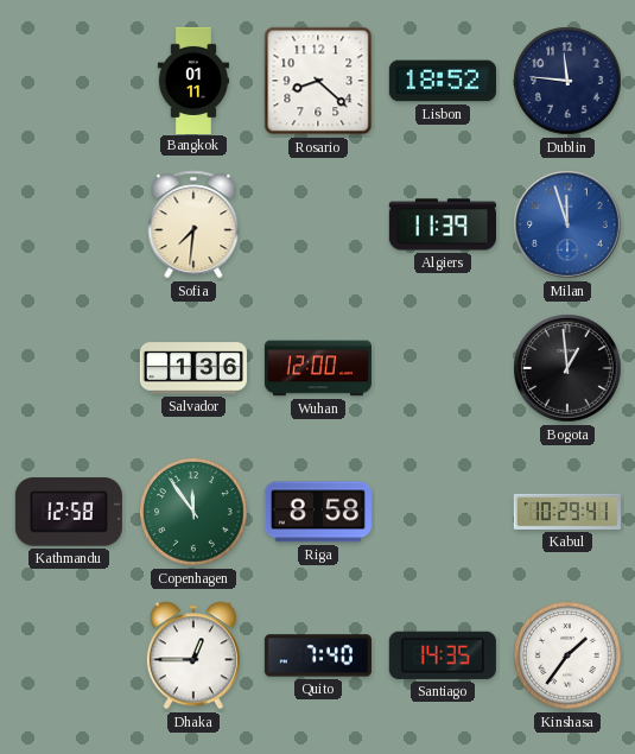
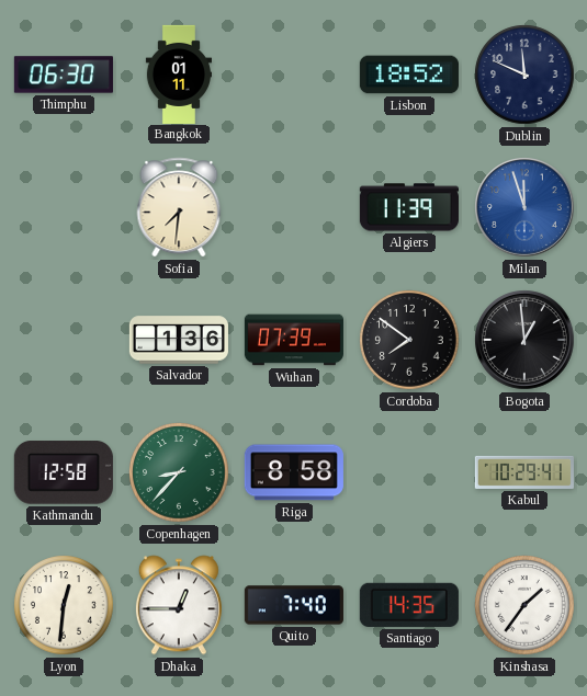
Thimphu: none -> 06:30
Rosario: 8:22 -> none
Dublin: 11:46 -> 11:49
Wuhan: 12:00 -> 07:39
Cordoba: none -> 7:51
Copenhagen: 11:54 -> 8:37
Lyon: none -> 12:31
